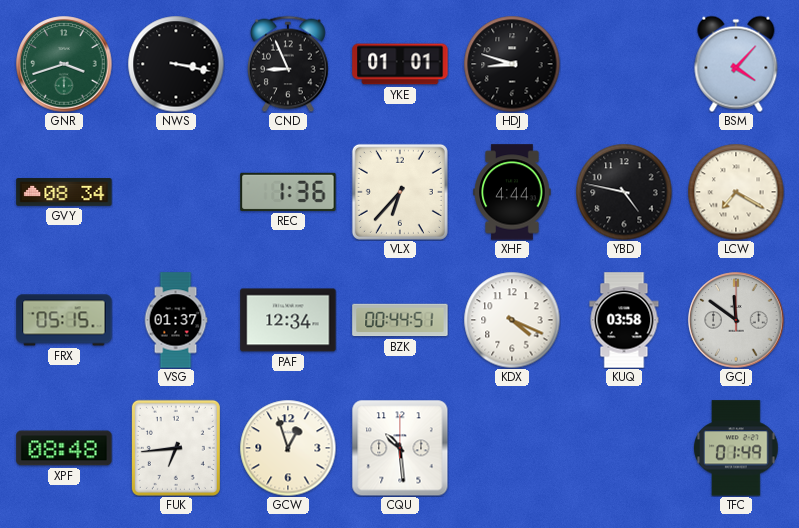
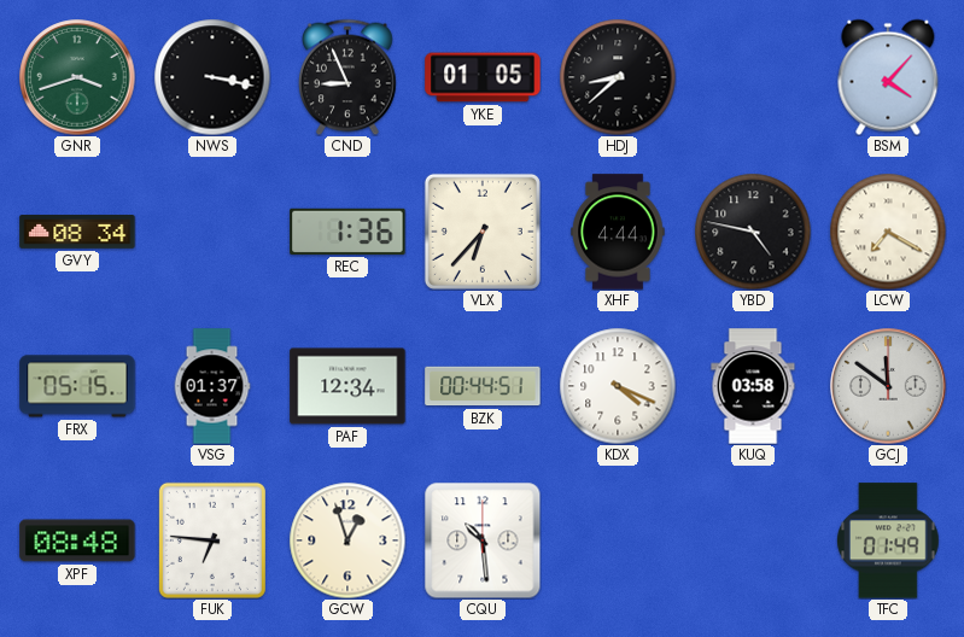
YKE: 01:01 -> 01:05
HDJ: 8:48 -> 8:38
FUK: 6:44 -> 6:46
